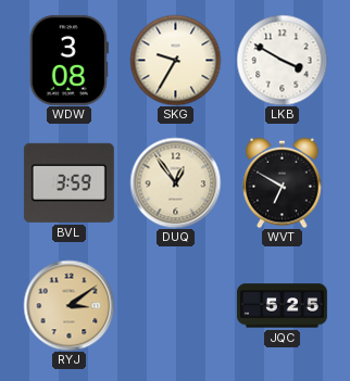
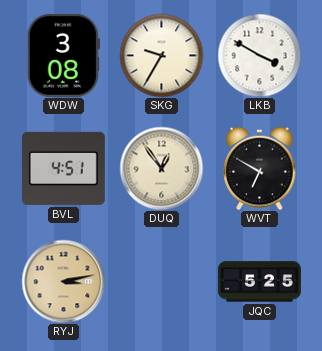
BVL: 3:59 -> 4:51
RYJ: 3:09 -> 3:13
